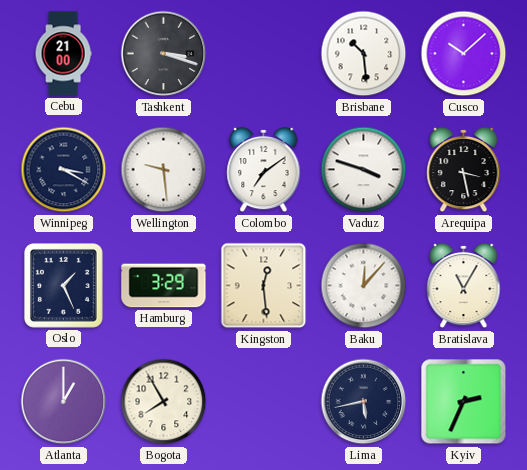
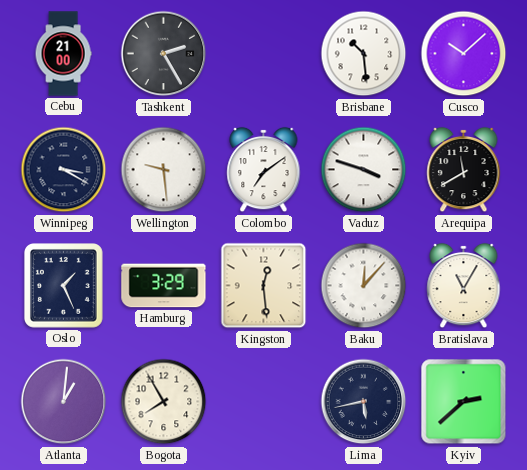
Tashkent: 3:18 -> 2:25
Arequipa: 3:28 -> 11:40
Atlanta: 1:00 -> 1:01
Kyiv: 2:34 -> 2:38
